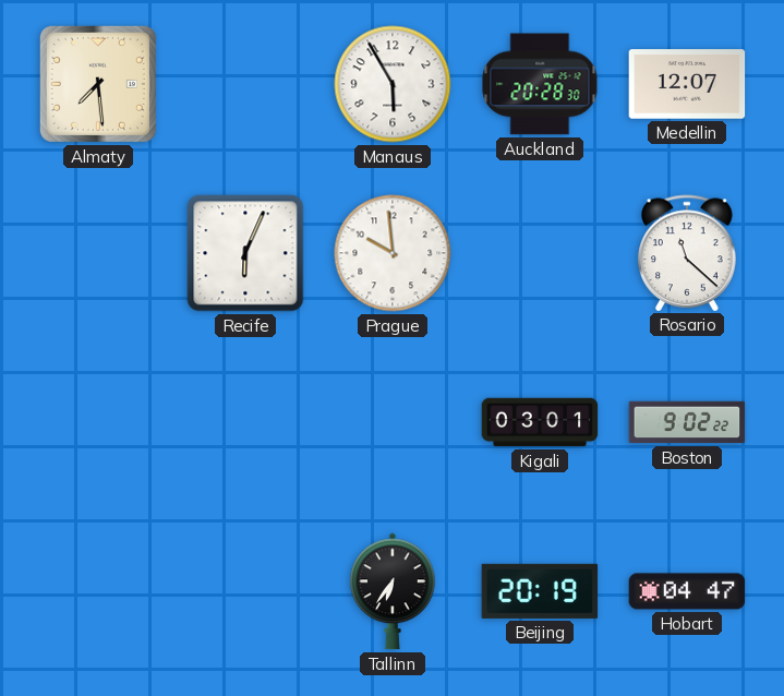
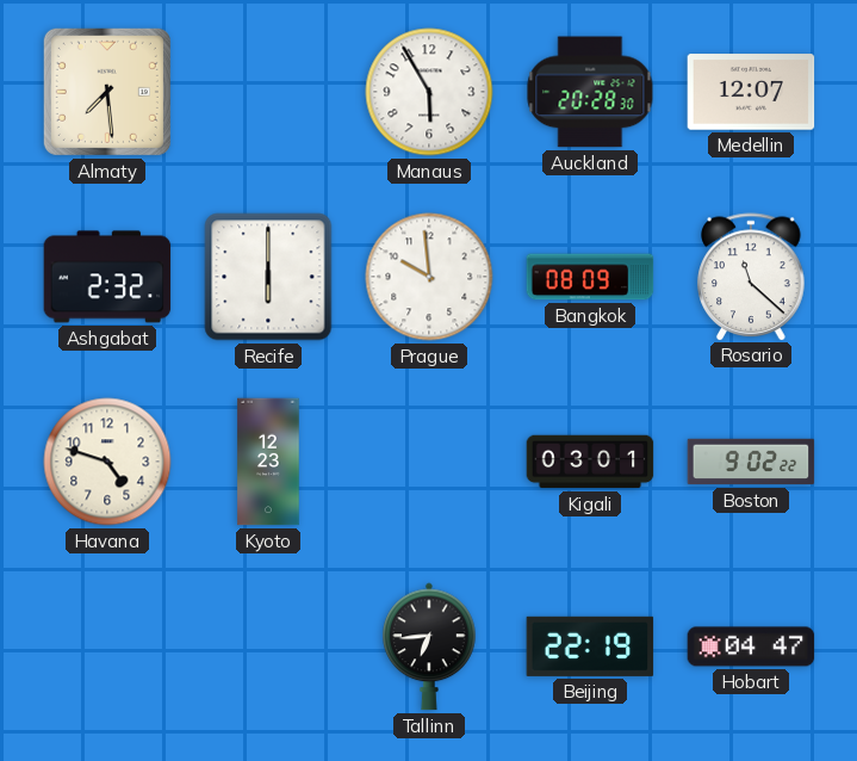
Ashgabat: none -> 2:32
Recife: 6:04 -> 6:00
Bangkok: none -> 08:09
Havana: none -> 4:48
Kyoto: none -> 12:23
Tallinn: 6:36 -> 6:44
Beijing: 20:19 -> 22:19
